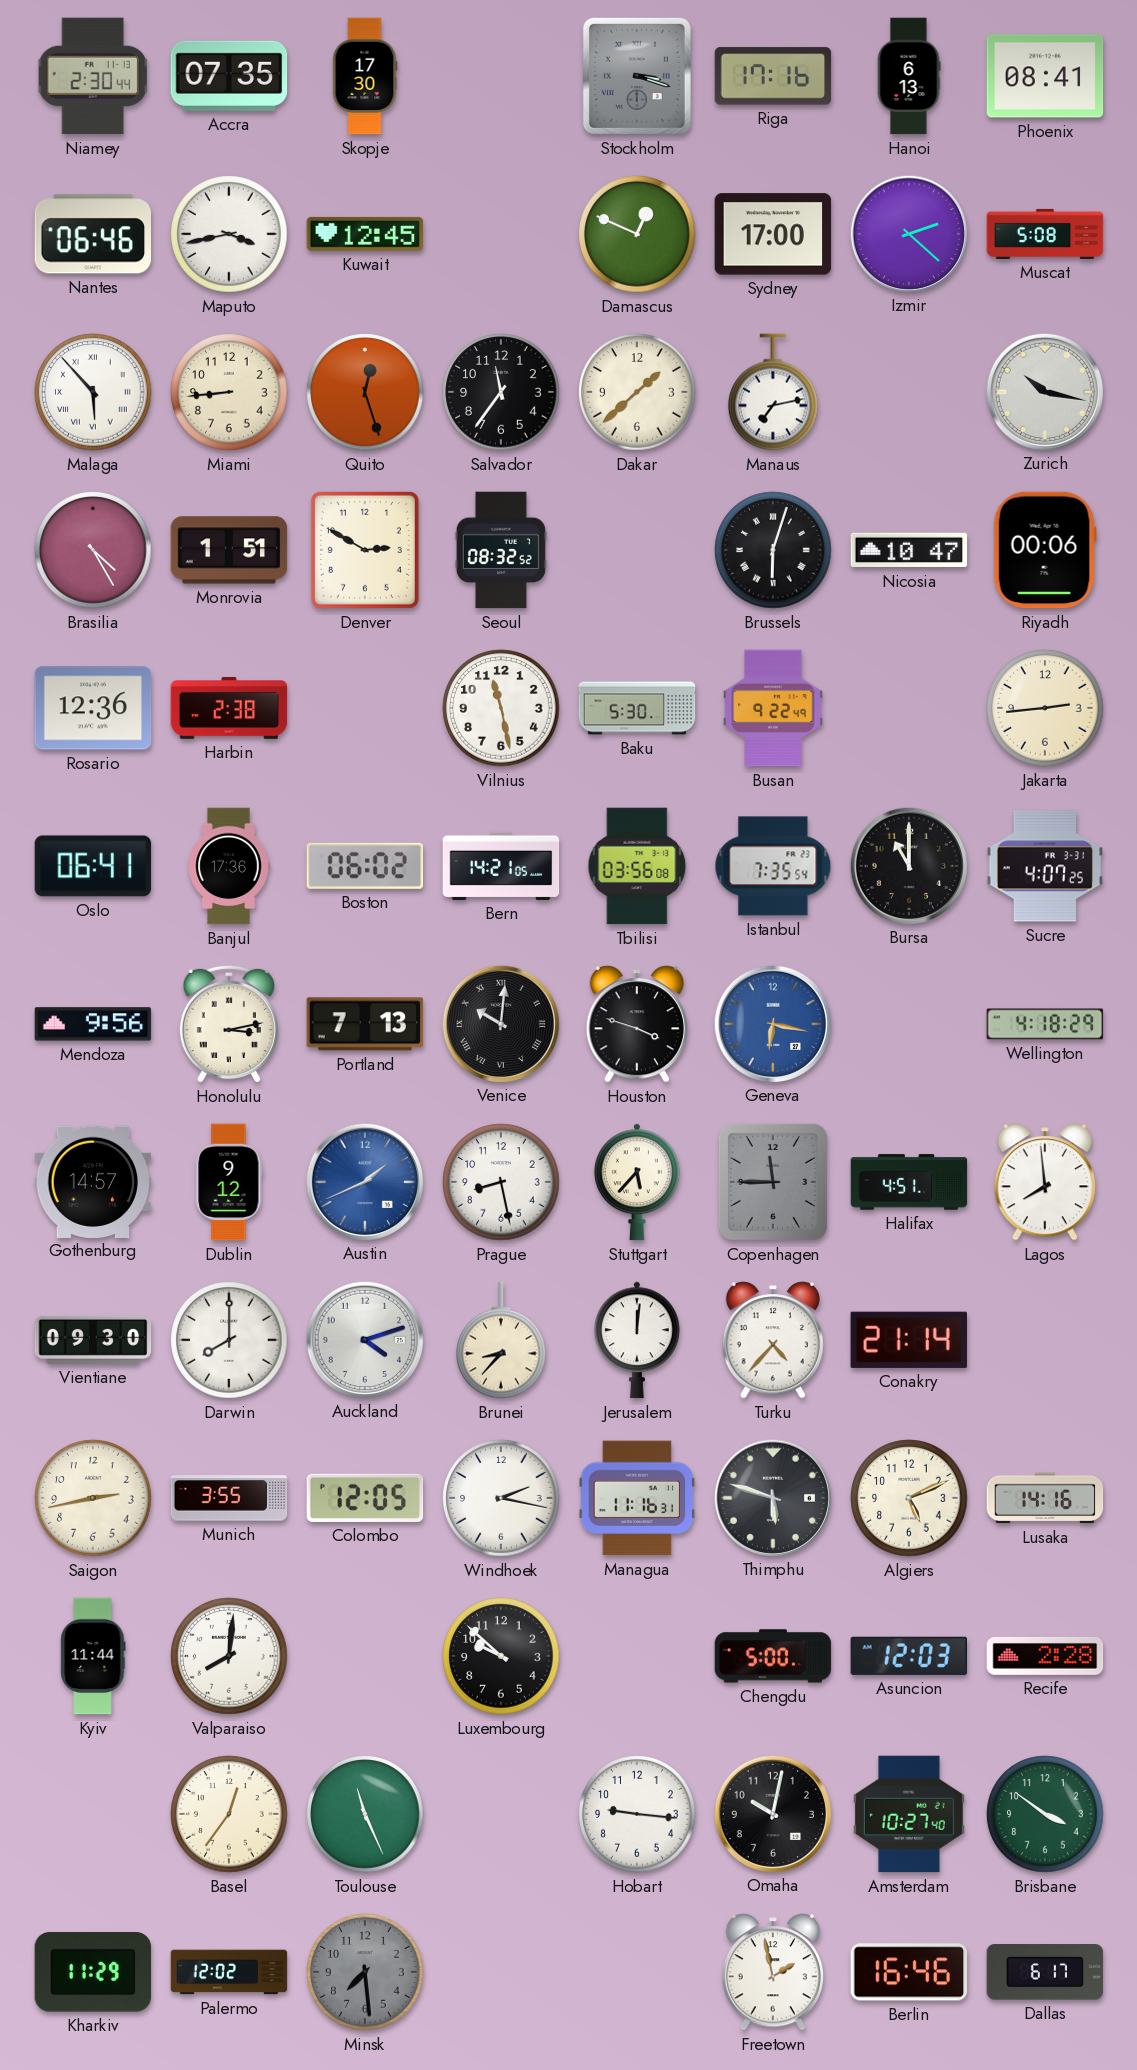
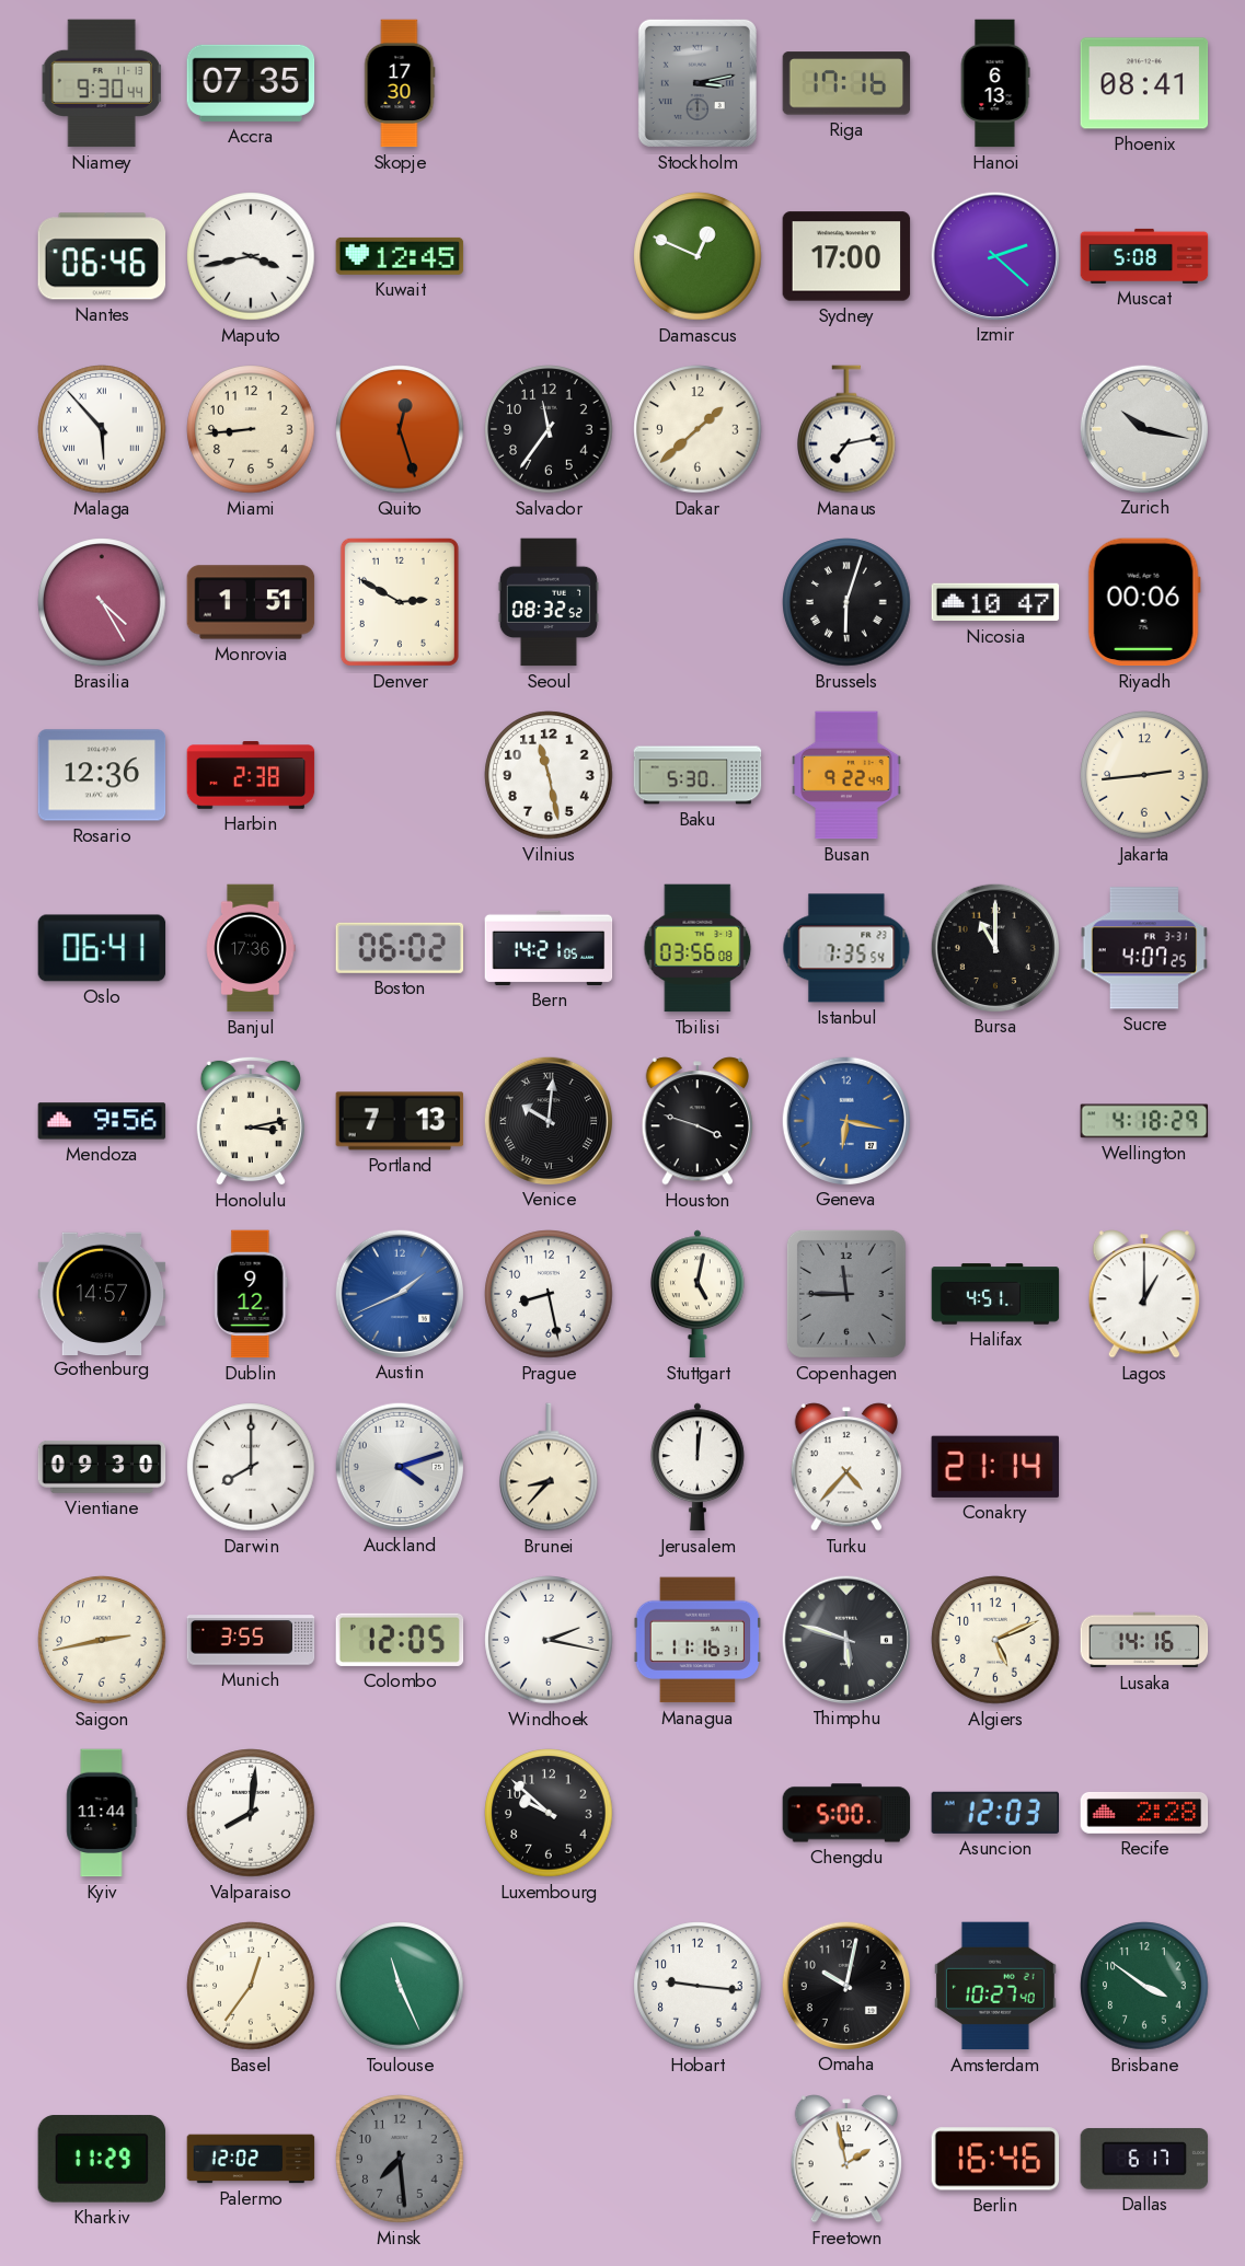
Niamey: 2:30 -> 9:30
Stockholm: 3:18 -> 3:13
Stuttgart: 5:37 -> 5:02
Lagos: 7:59 -> 1:00
